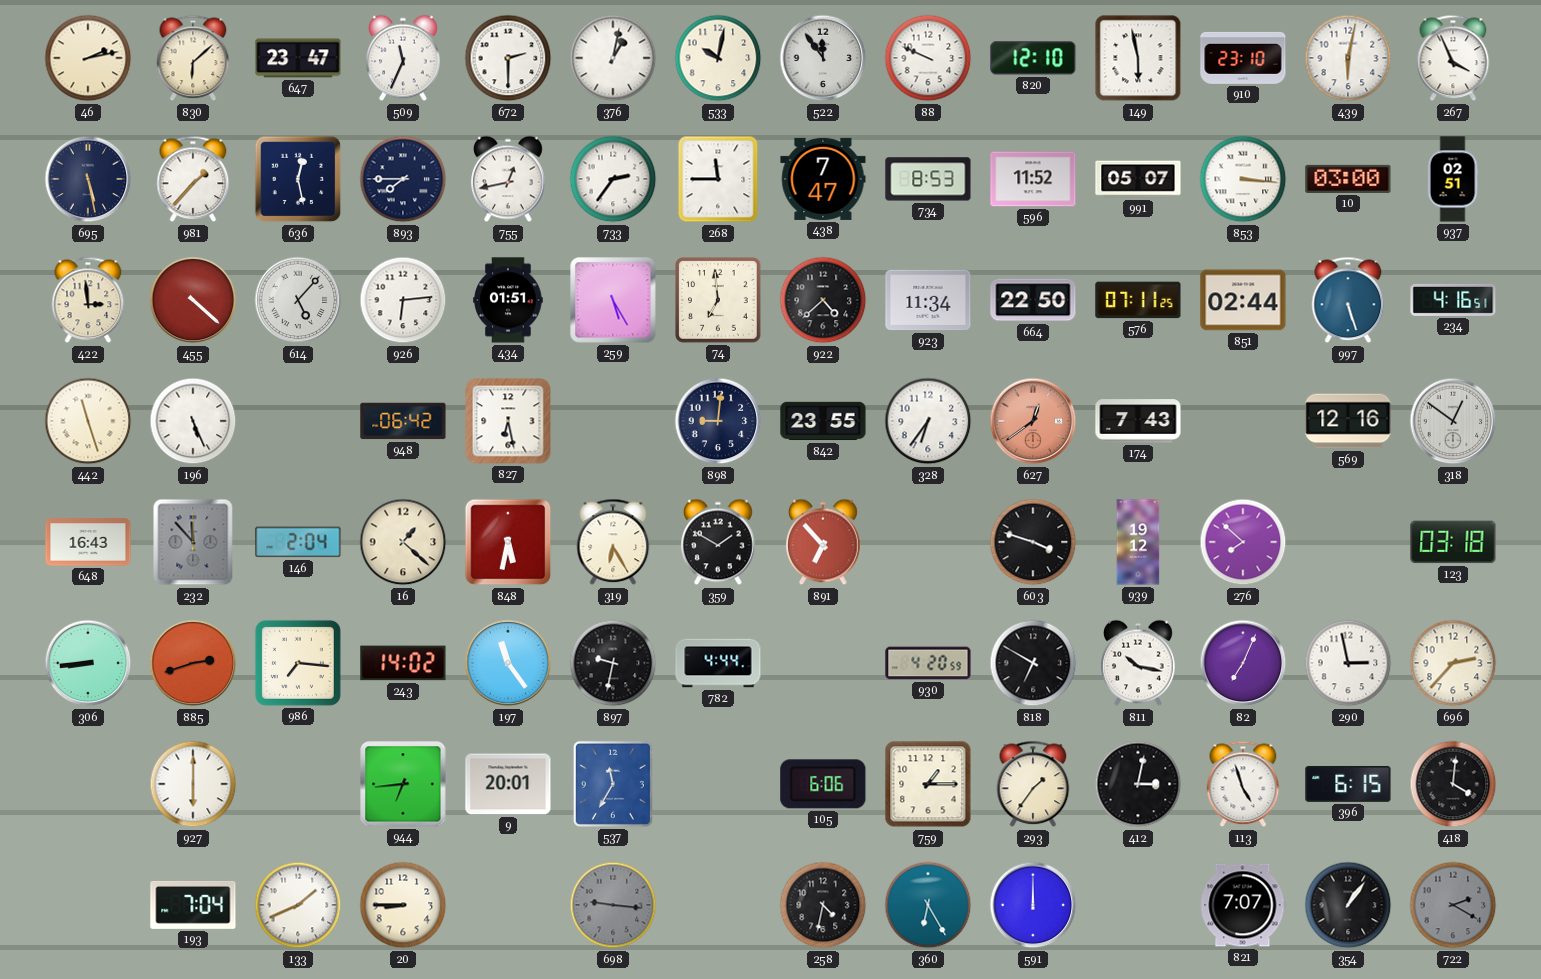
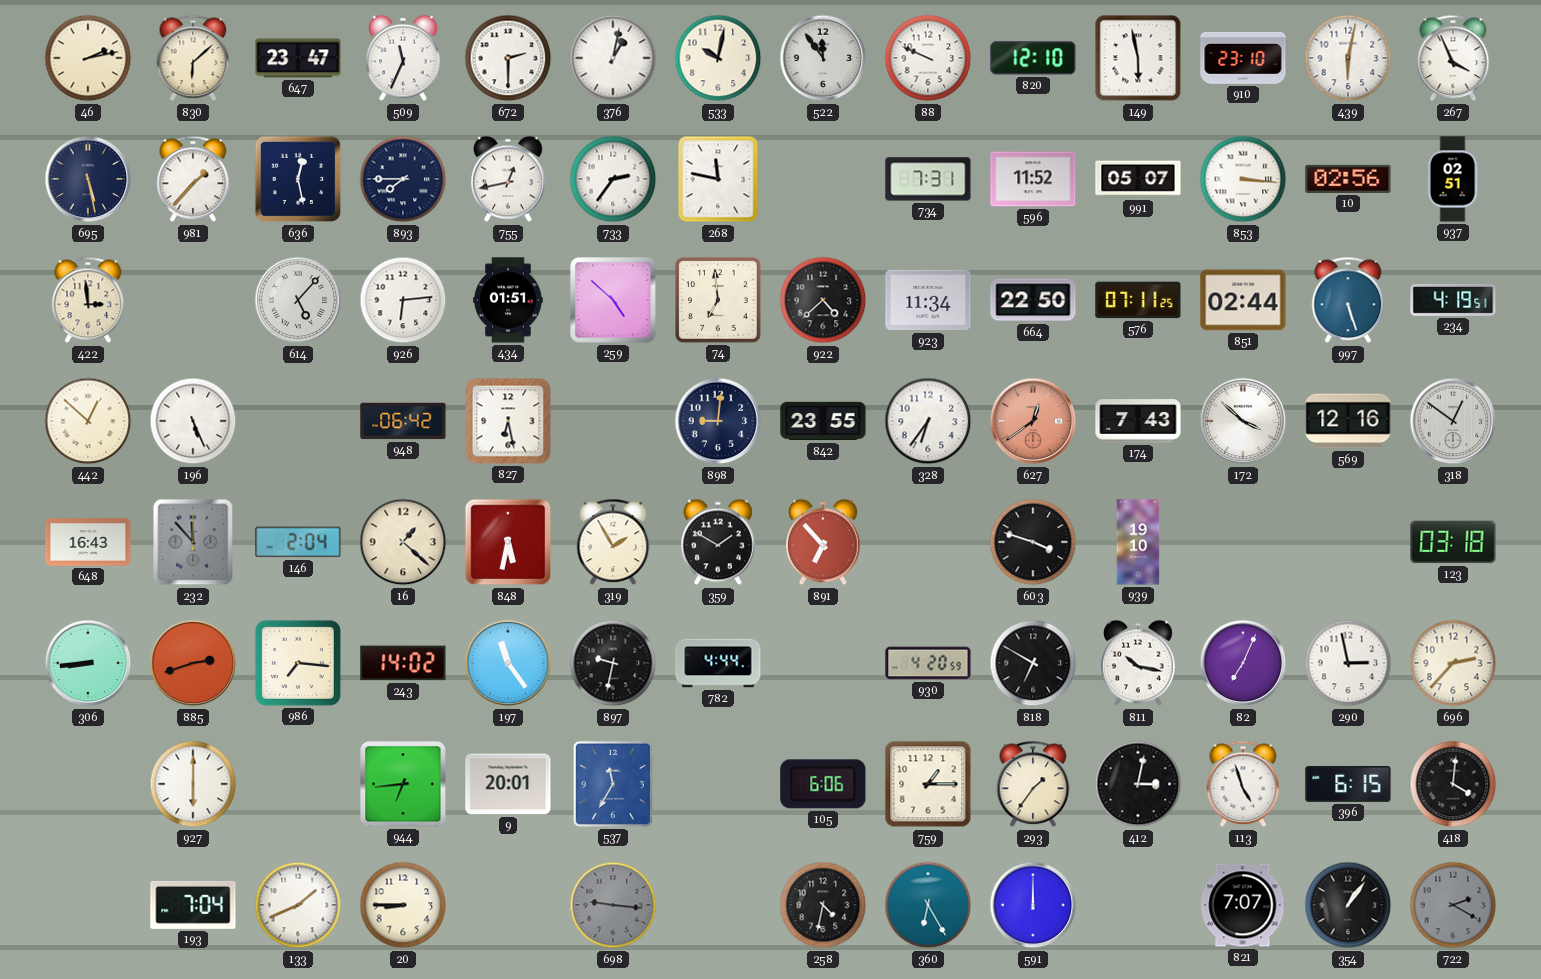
268: 11:45 -> 11:47
438: 7:47 -> none
734: 8:53 -> 7:31
10: 03:00 -> 02:56
455: 4:22 -> none
259: 5:25 -> 4:52
234: 4:16 -> 4:19
442: 11:27 -> 12:52
172: none -> 3:52
319: 6:25 -> 1:55
939: 19:12 -> 19:10
276: 7:52 -> none
